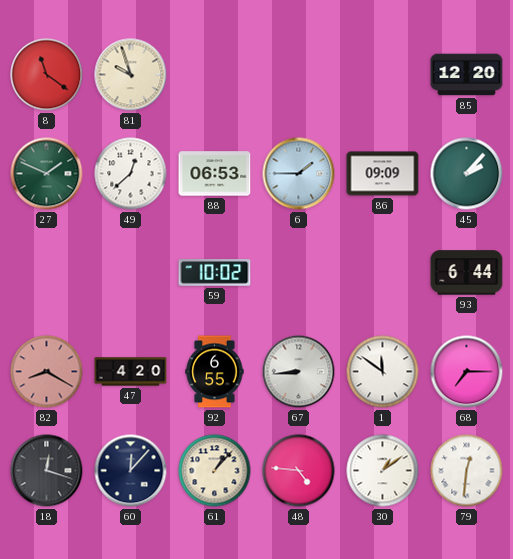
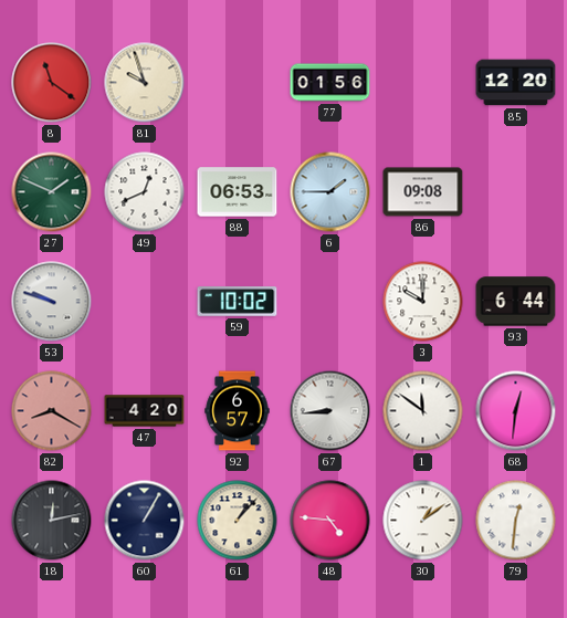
77: none -> 01:56
49: 12:38 -> 12:41
86: 09:09 -> 09:08
45: 2:07 -> none
53: none -> 9:48
3: none -> 10:00
92: 6:55 -> 6:57
68: 7:15 -> 12:31
18: 12:18 -> 12:13
60: 12:07 -> 1:05
